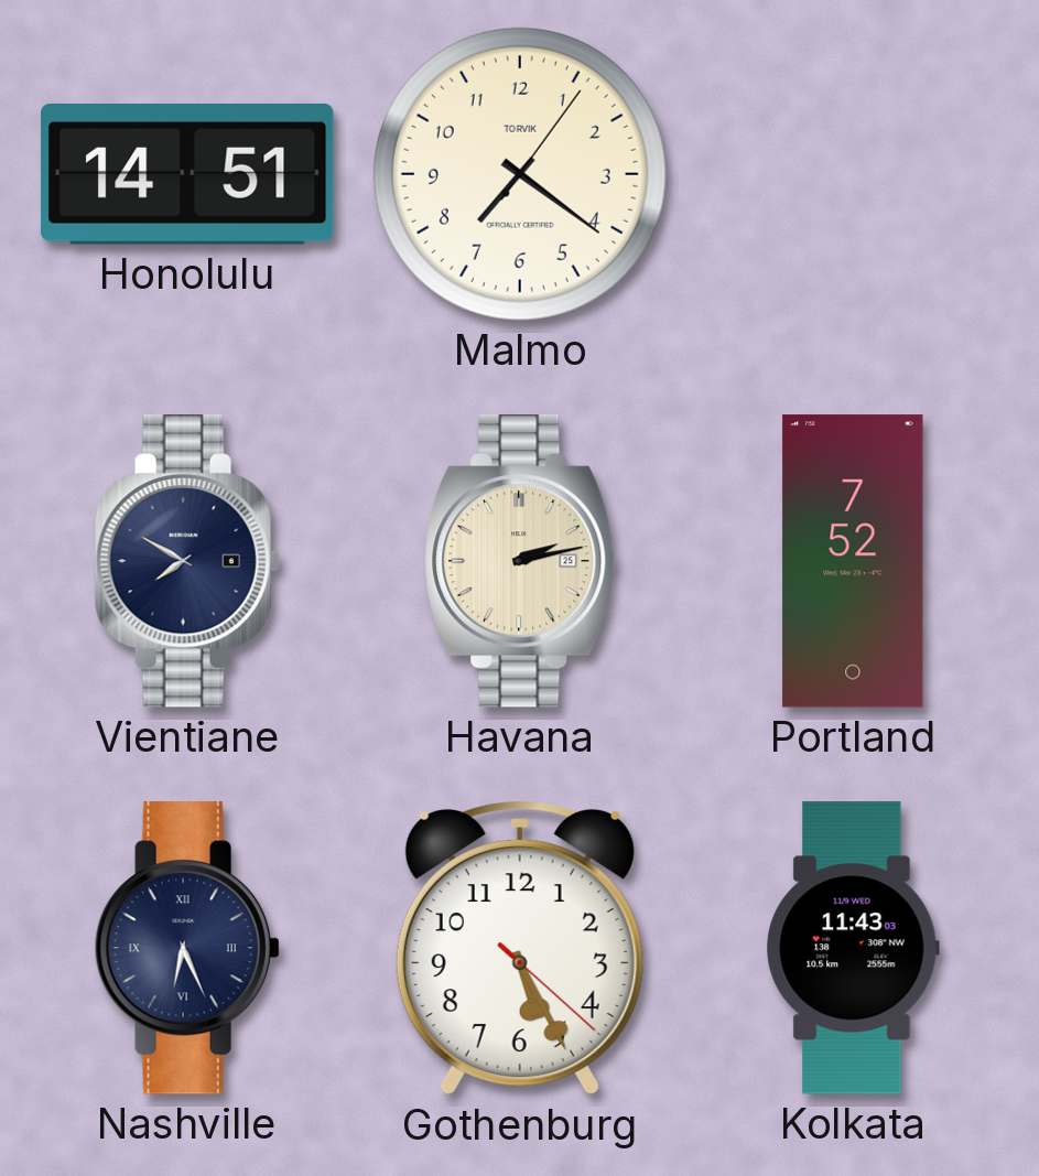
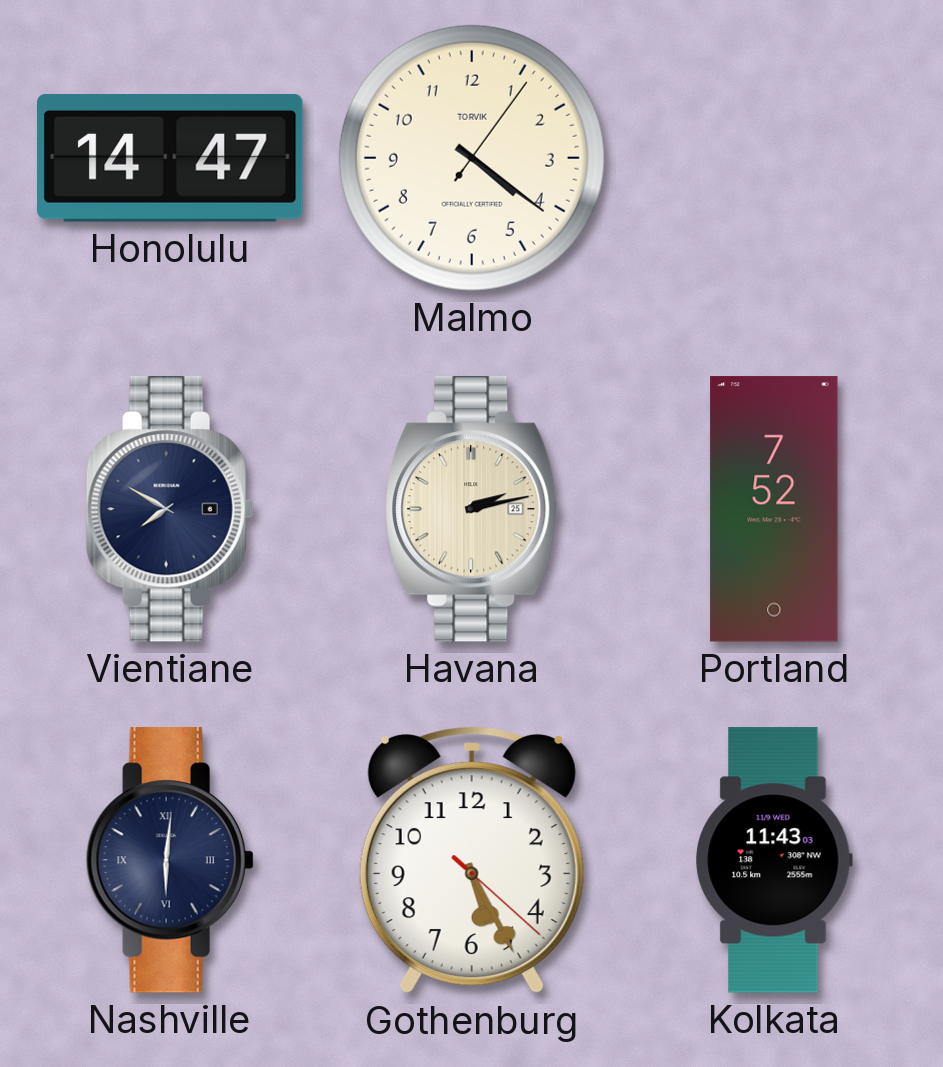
Honolulu: 14:51 -> 14:47
Malmo: 7:21 -> 4:21
Nashville: 6:26 -> 6:01
